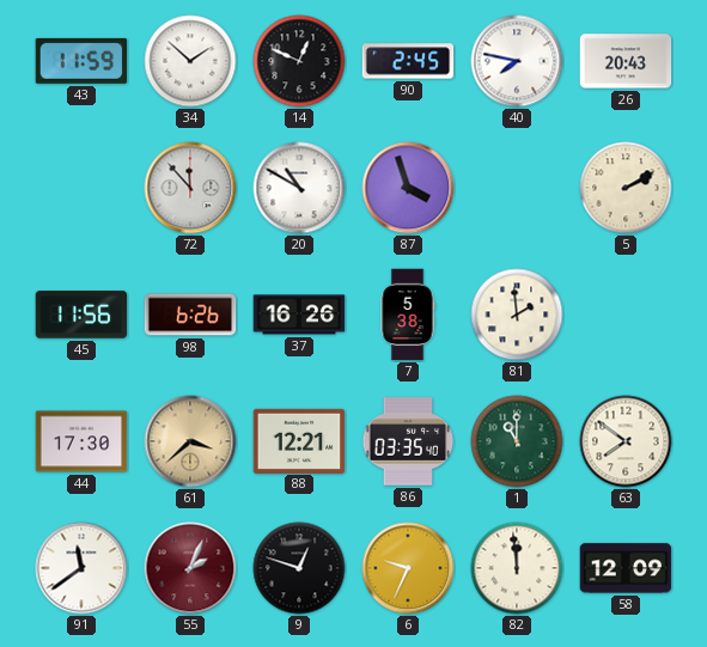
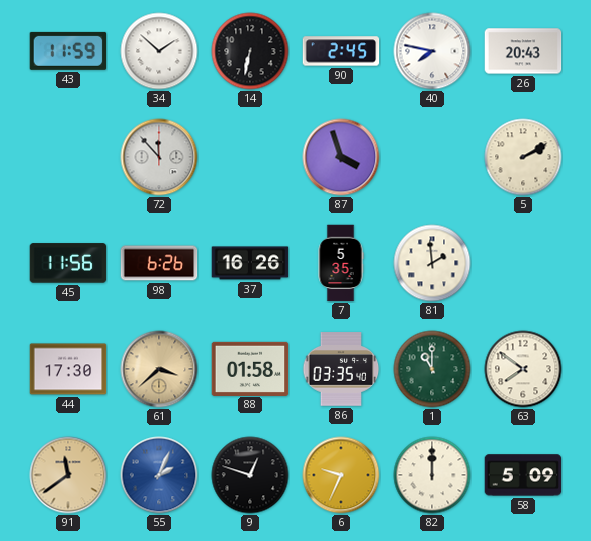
14: 12:49 -> 6:32
20: 10:50 -> none
7: 5:38 -> 5:35
88: 12:21 -> 01:58
91 dial: white -> champagne
55 dial: burgundy -> blue
82: 11:59 -> 12:00
58: 12:09 -> 5:09
